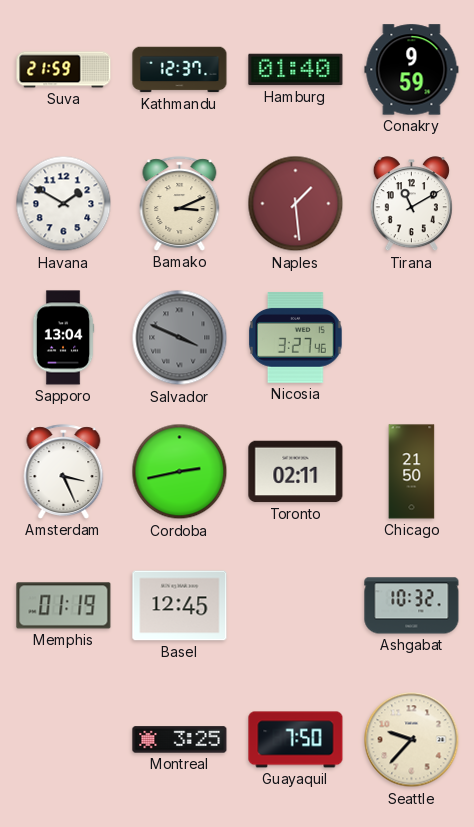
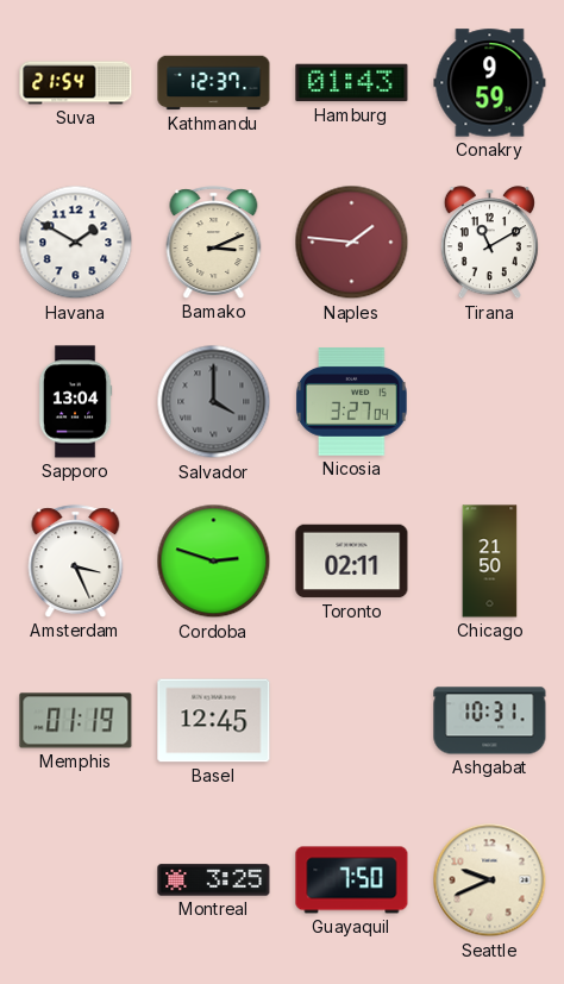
Suva: 21:59 -> 21:54
Hamburg: 01:40 -> 01:43
Naples: 1:29 -> 1:46
Salvador: 3:49 -> 4:00
Nicosia: 3:27:46 -> 3:27:04
Cordoba: 2:43 -> 2:48
Ashgabat: 10:32 -> 10:31
Seattle: 9:37 -> 9:41
